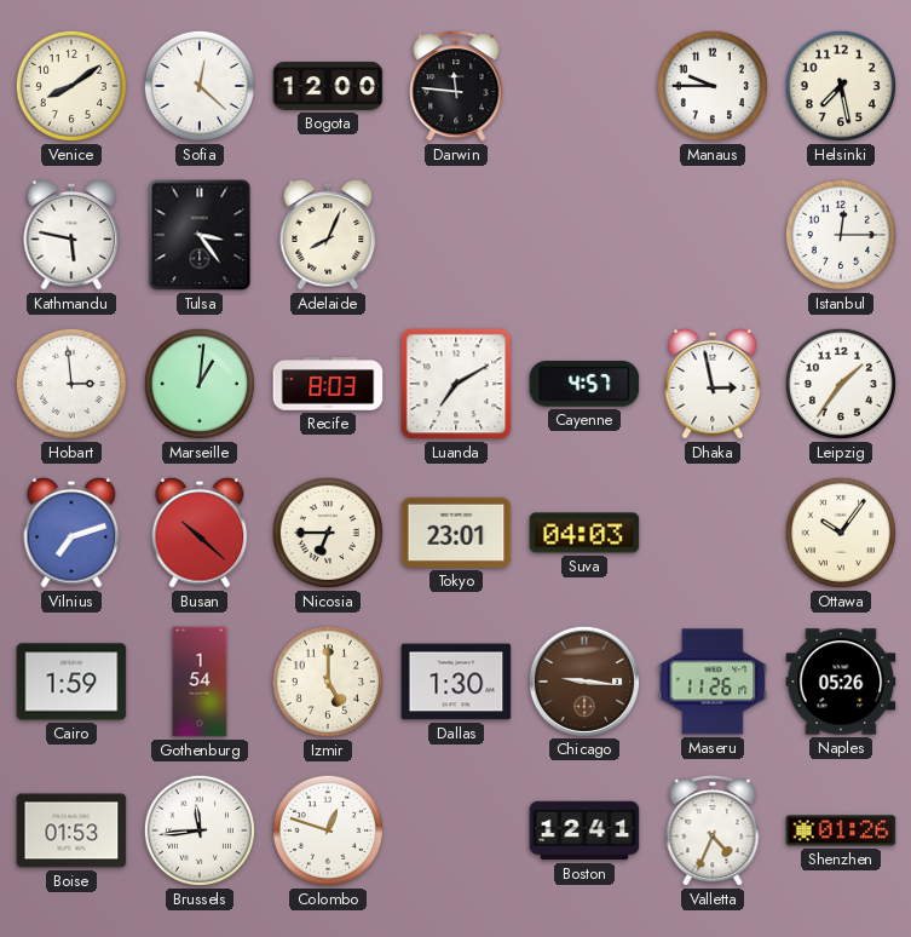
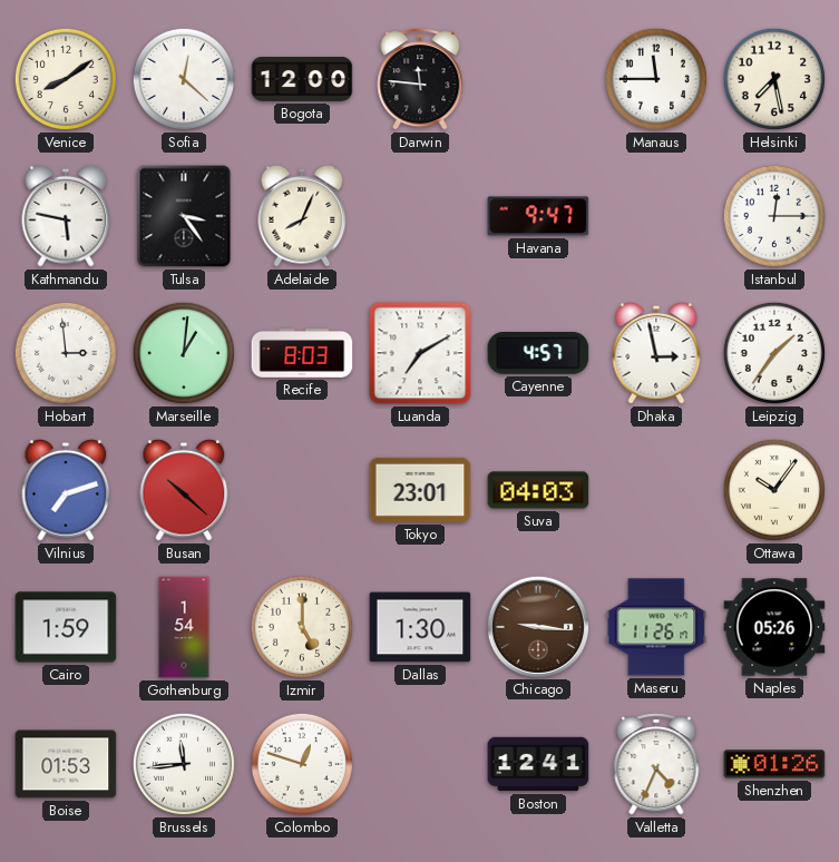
Manaus: 9:45 -> 11:45
Havana: none -> 9:47
Nicosia: 6:45 -> none
